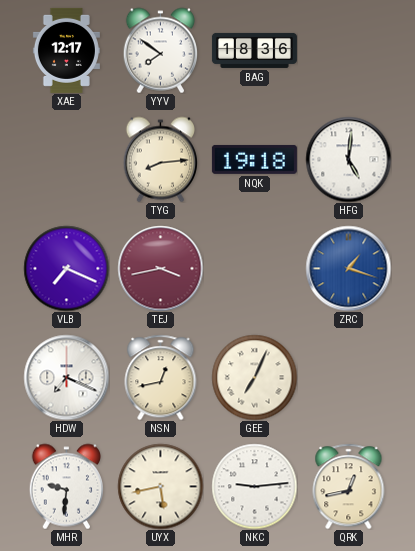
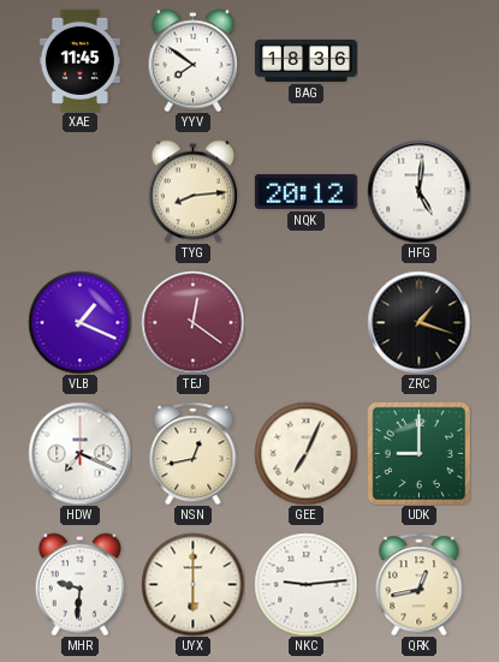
XAE: 12:17 -> 11:45
NQK: 19:18 -> 20:12
VLB: 7:19 -> 1:19
TEJ: 3:43 -> 12:21
ZRC dial: blue -> black
UDK: none -> 9:00
UYX: 5:43 -> 6:00
